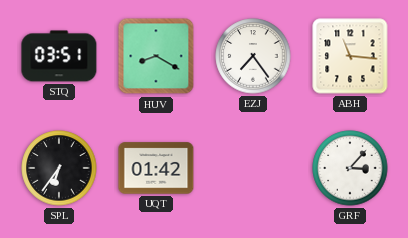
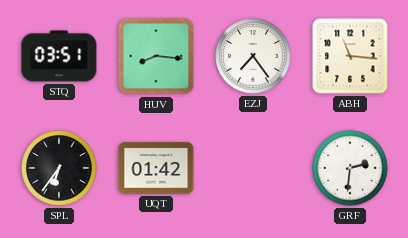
HUV: 8:20 -> 8:16
GRF: 3:07 -> 2:31
